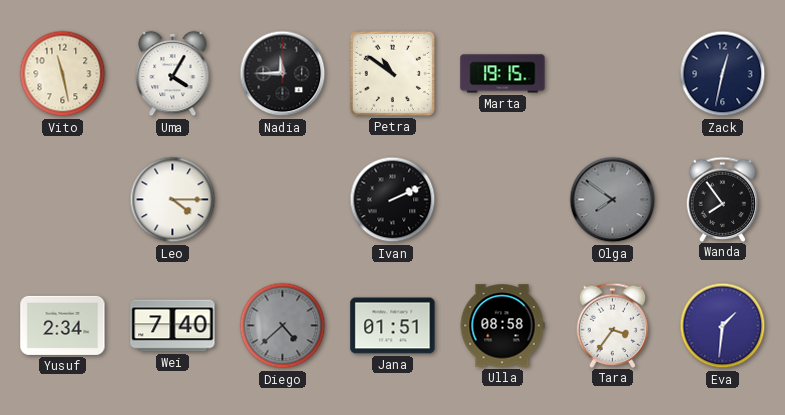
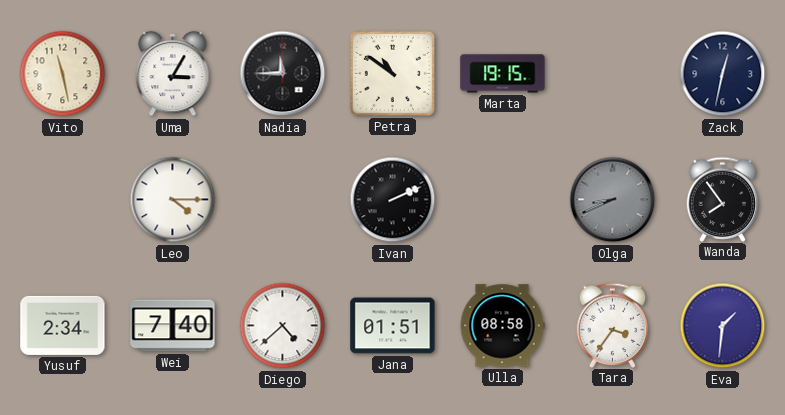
Uma: 4:05 -> 3:05
Olga: 7:51 -> 8:41
Diego dial: grey -> white
